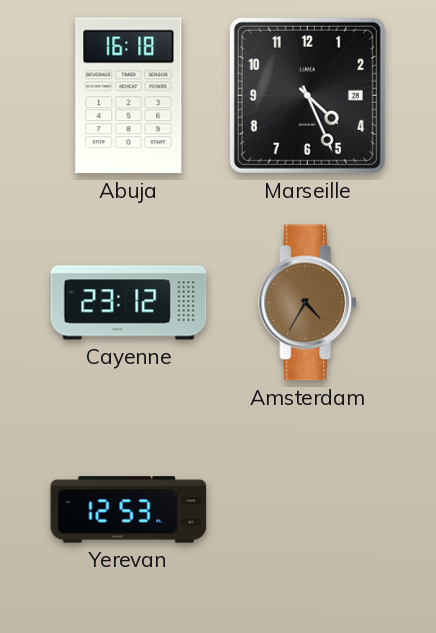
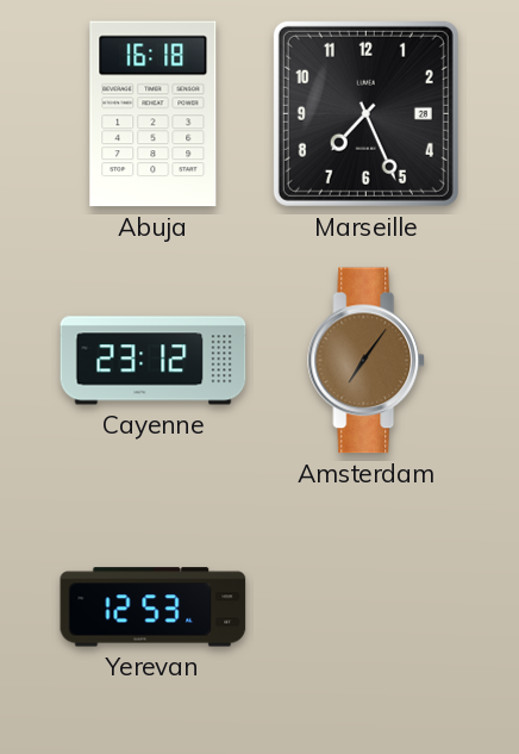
Marseille: 4:26 -> 7:26
Amsterdam: 4:35 -> 7:06
